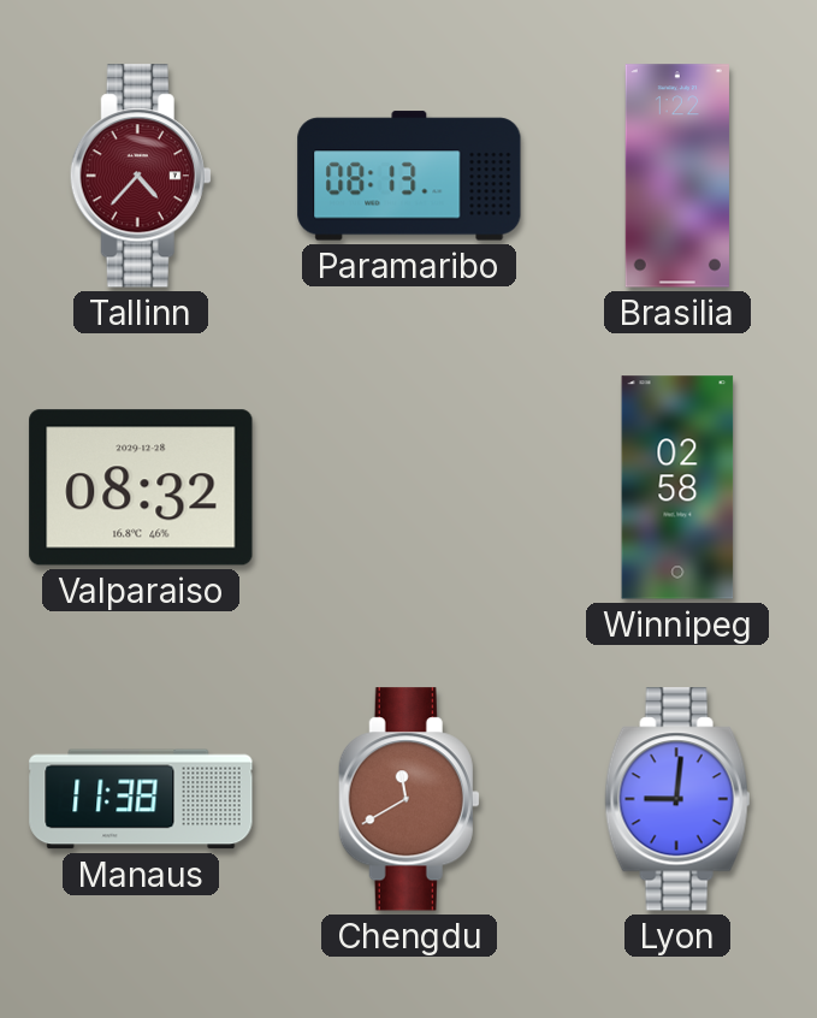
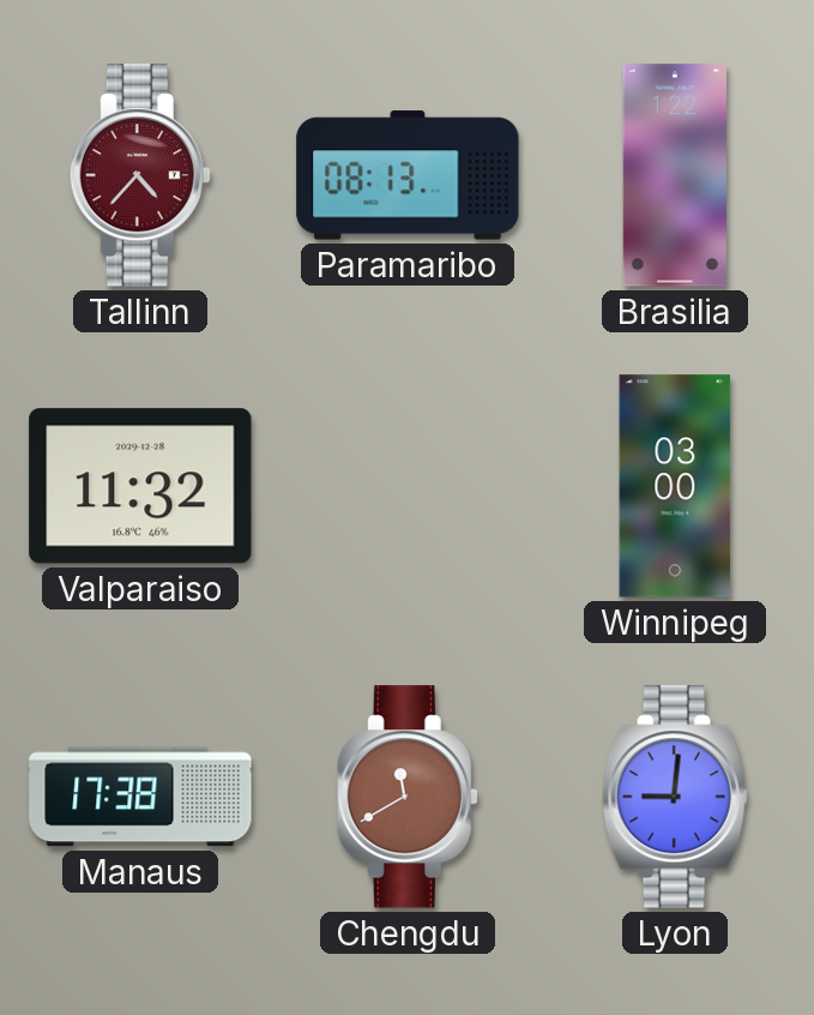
Valparaiso: 08:32 -> 11:32
Winnipeg: 02:58 -> 03:00
Manaus: 11:38 -> 17:38
